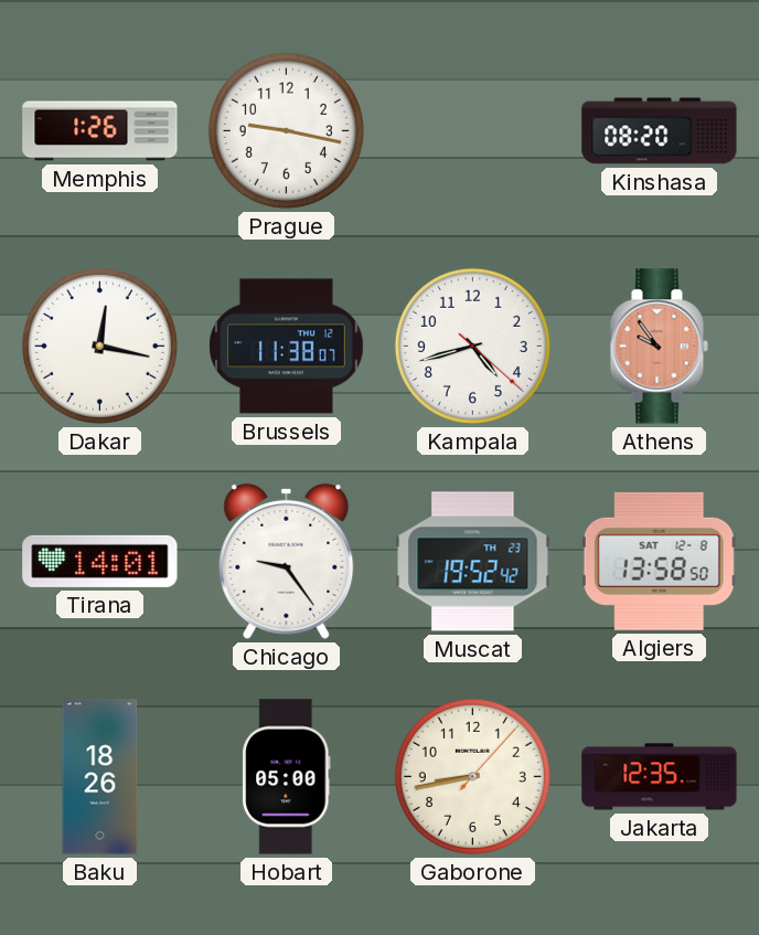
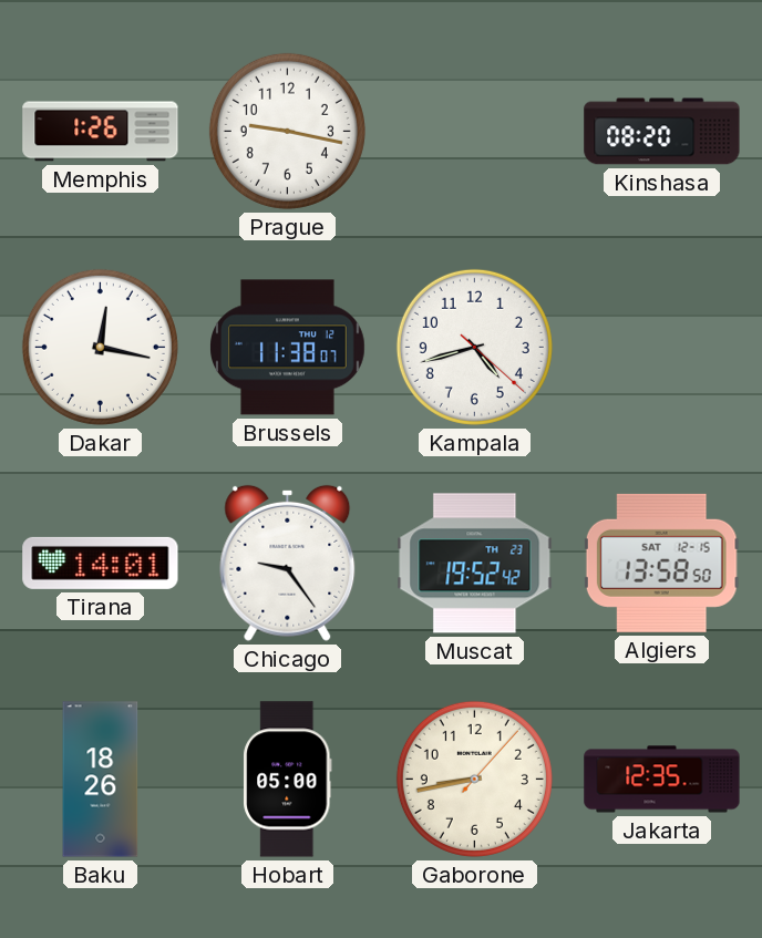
Athens: 9:54 -> none
Algiers date: SAT 12-8 -> SAT 12-15
